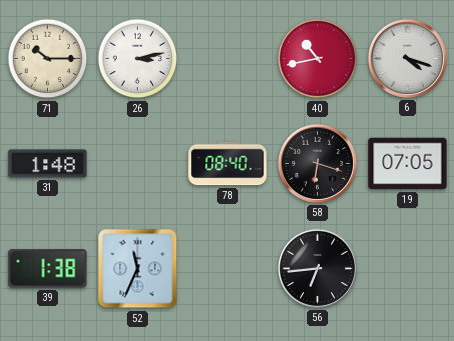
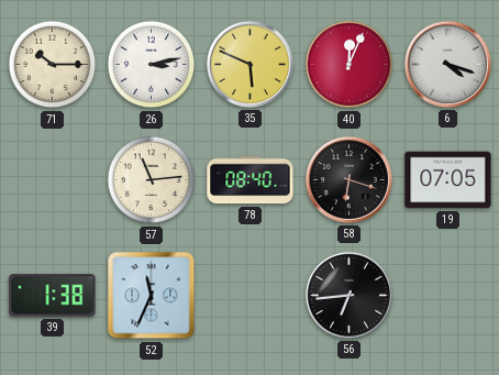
35: none -> 5:49
40: 10:43 -> 12:04
31: 1:48 -> none
57: none -> 11:14
